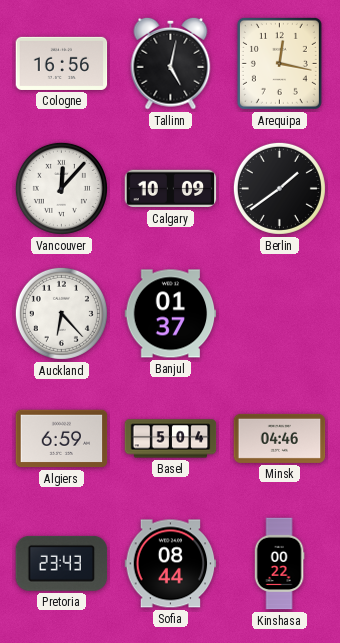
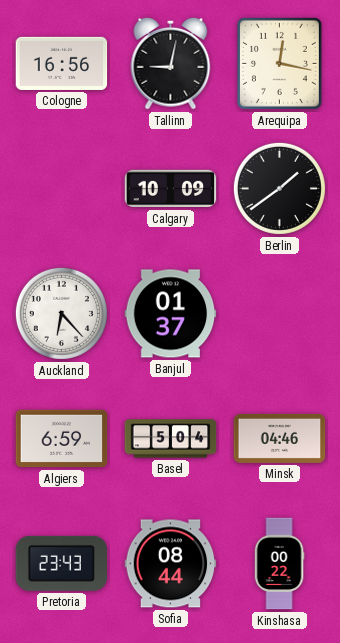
Tallinn: 5:02 -> 9:02
Vancouver: 12:07 -> none
